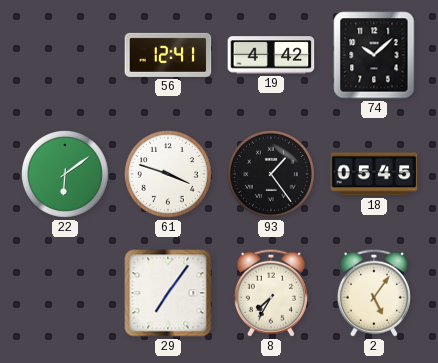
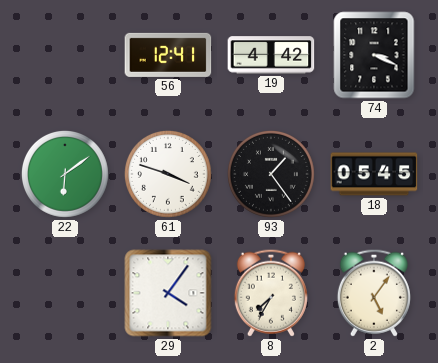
74: 10:08 -> 3:19
29: 7:06 -> 4:06
